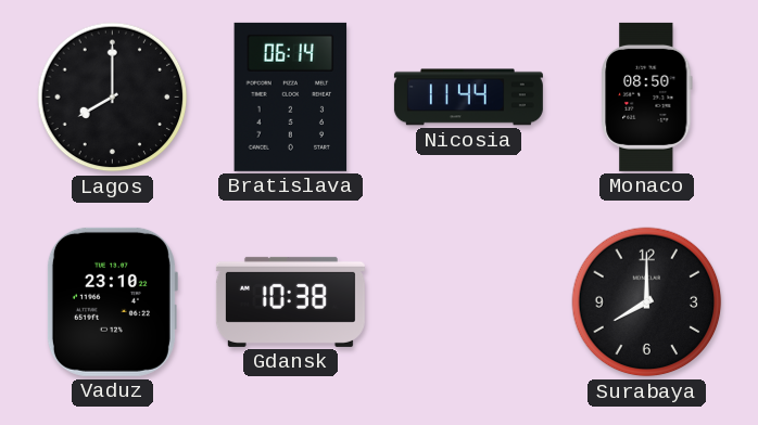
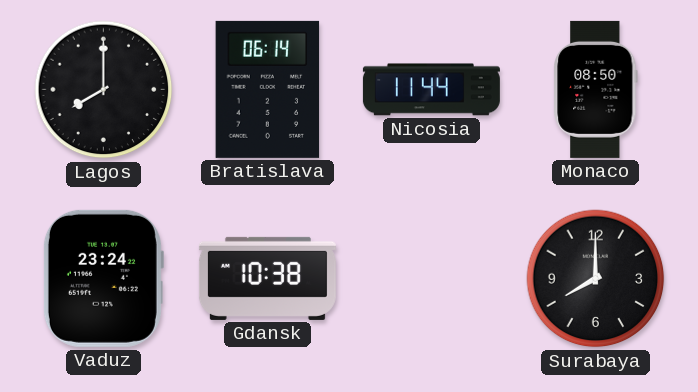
Vaduz: 23:10 -> 23:24
